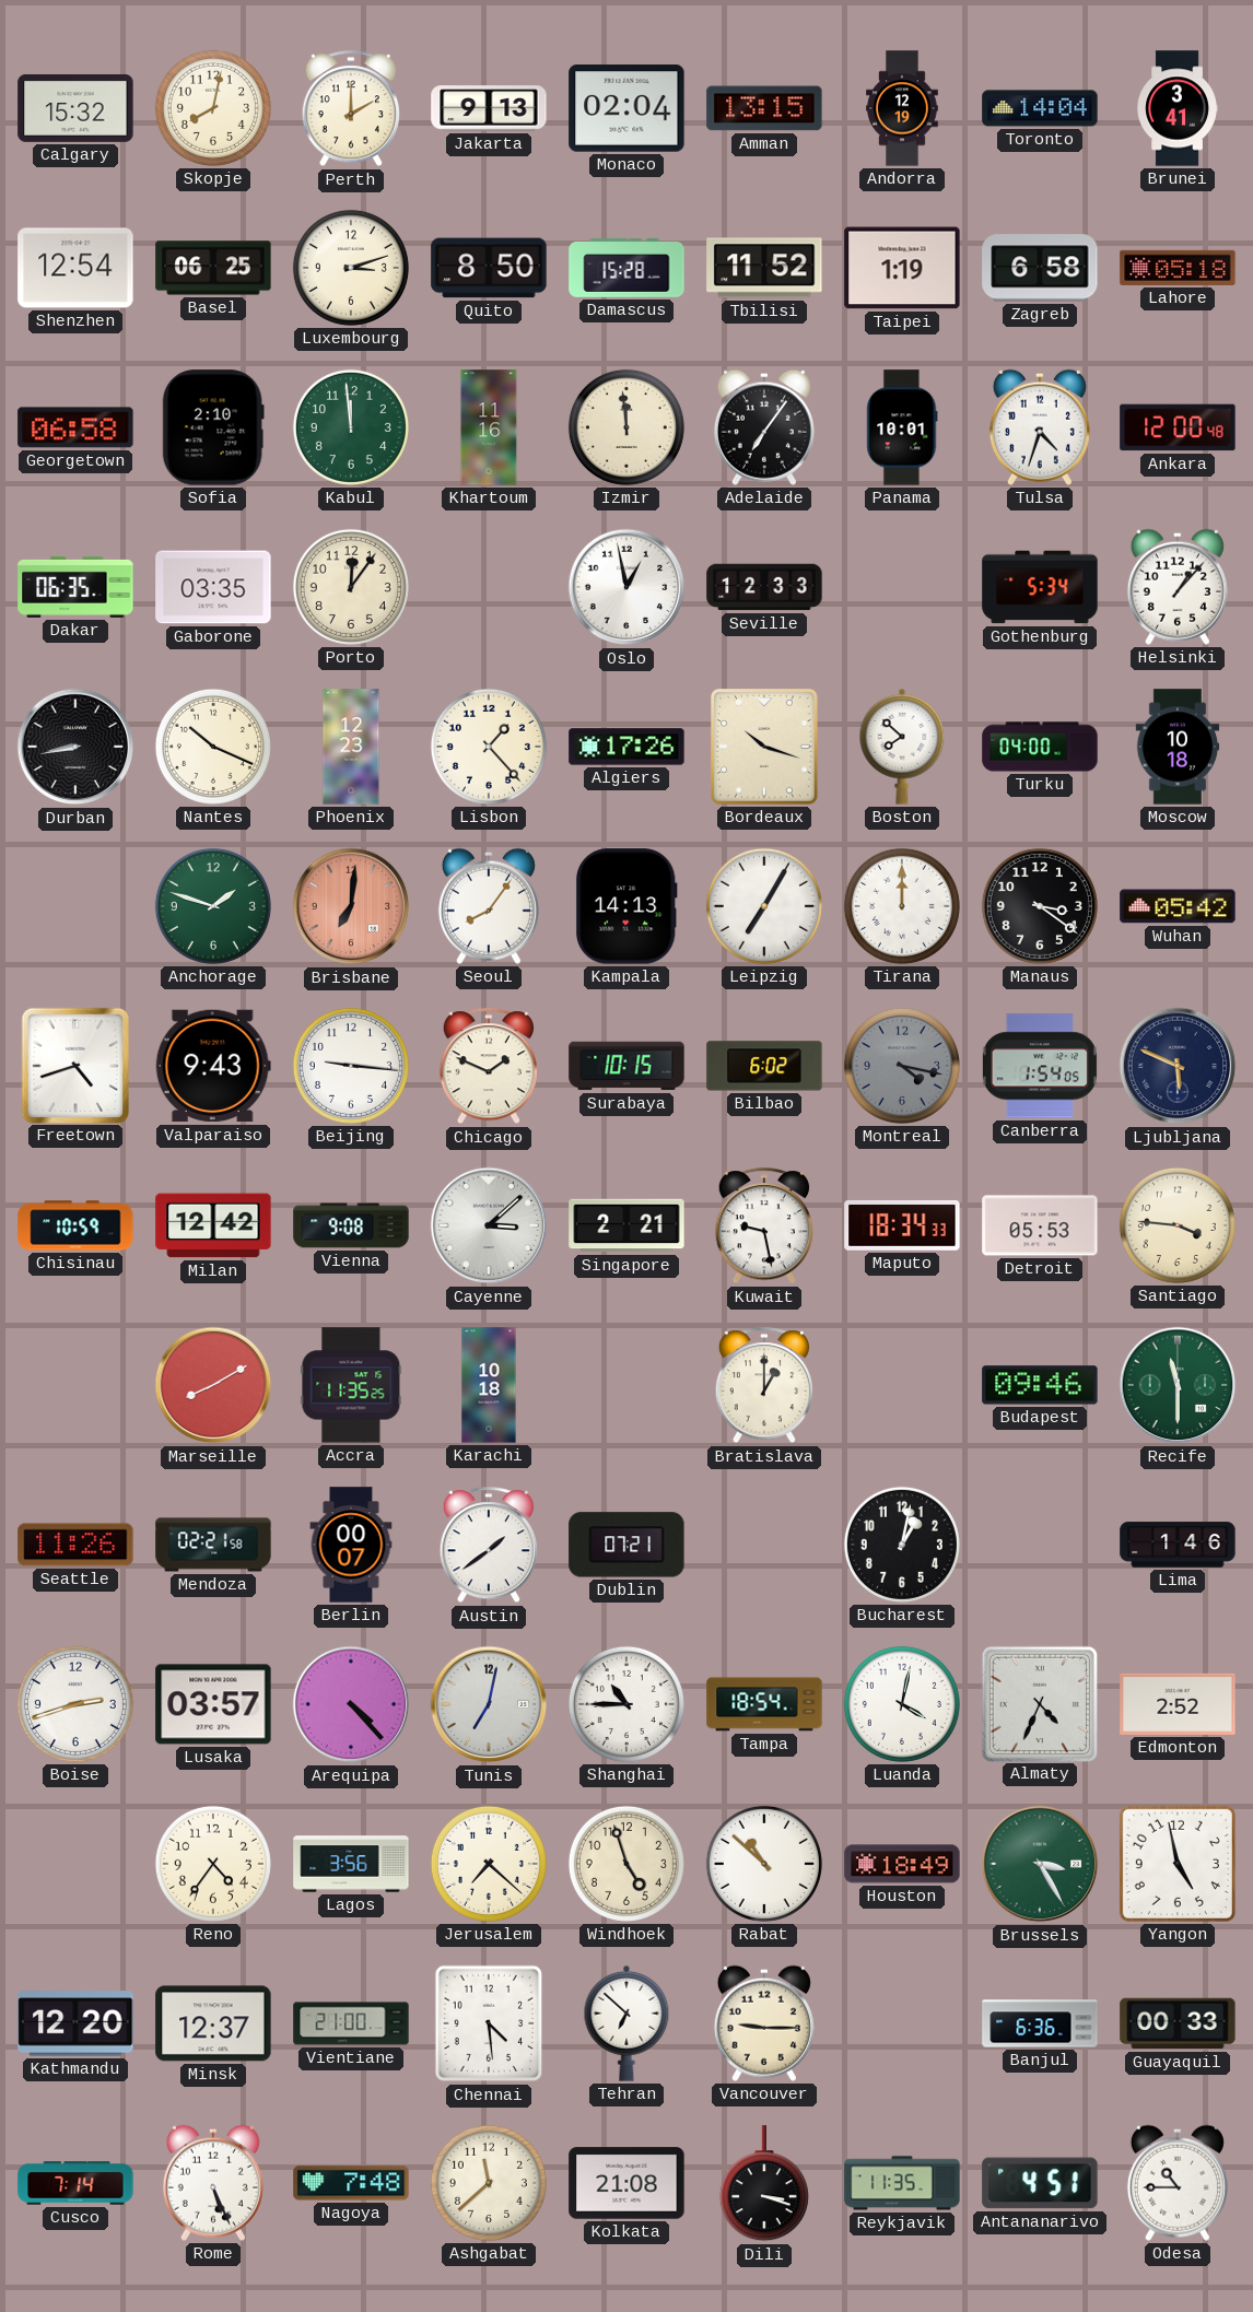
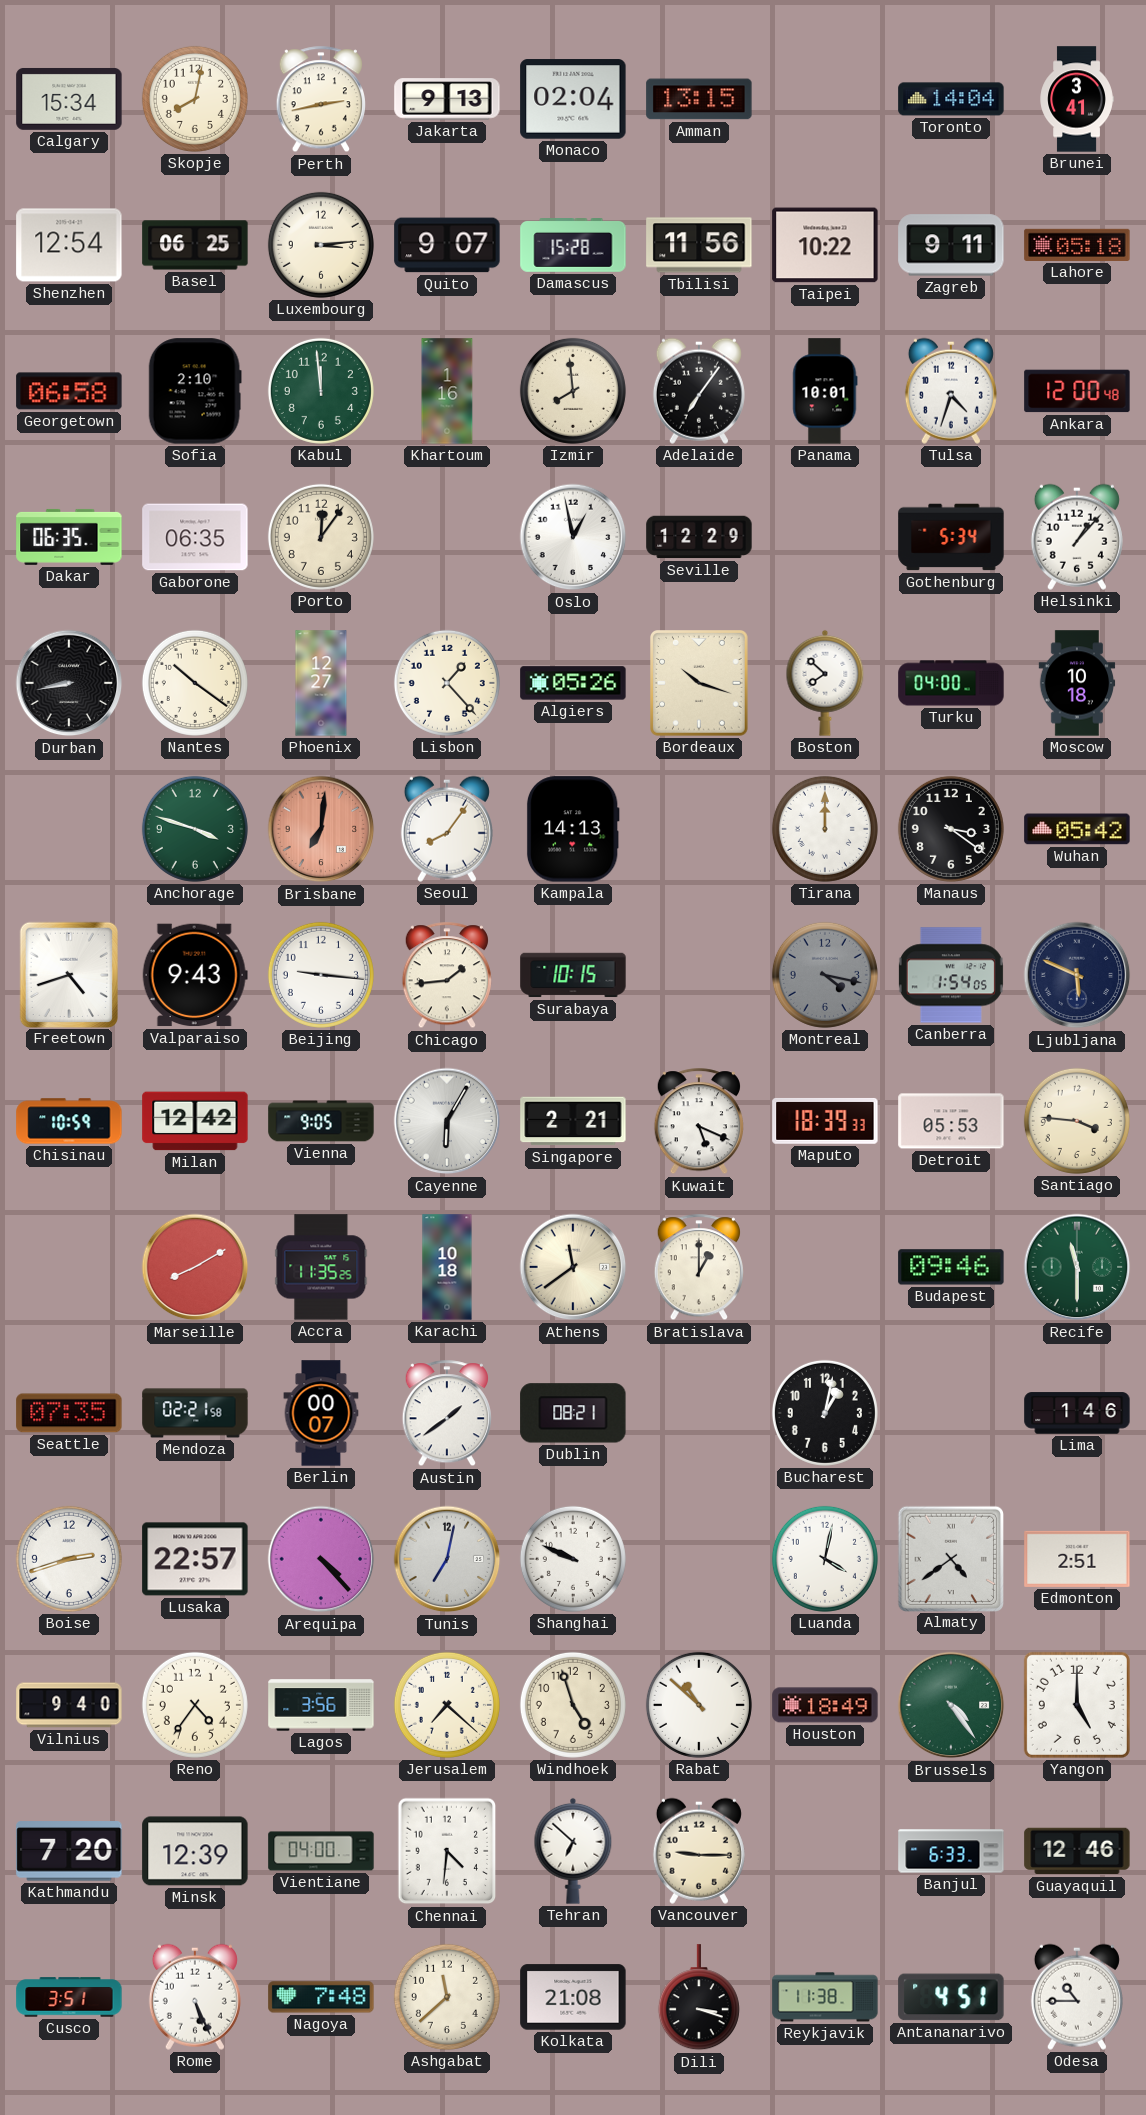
Calgary: 15:32 -> 15:34
Perth: 2:00 -> 2:43
Andorra: 12:19 -> none
Luxembourg: 3:12 -> 3:14
Quito: 8:50 -> 9:07
Tbilisi: 11:52 -> 11:56
Taipei: 1:19 -> 10:22
Zagreb: 6:58 -> 9:11
Khartoum: 11:16 -> 1:16
Izmir: 11:59 -> 7:59
Gaborone: 03:35 -> 06:35
Seville: 12:33 -> 12:29
Nantes: 10:19 -> 10:21
Phoenix: 12:23 -> 12:27
Algiers: 17:26 -> 05:26
Anchorage: 1:48 -> 3:48
Leipzig: 7:05 -> none
Chicago: 1:49 -> 1:44
Bilbao: 6:02 -> none
Vienna: 9:08 -> 9:05
Cayenne: 3:08 -> 6:05
Kuwait: 9:28 -> 5:19
Maputo: 18:34 -> 18:39
Athens: none -> 11:39
Seattle: 11:26 -> 07:35
Dublin: 07:21 -> 08:21
Lusaka: 03:57 -> 22:57
Shanghai: 10:45 -> 9:49
Tampa: 18:54 -> none
Almaty: 4:34 -> 4:39
Edmonton: 2:52 -> 2:51
Vilnius: none -> 9:40
Brussels: 3:25 -> 4:24
Yangon: 4:58 -> 5:00
Kathmandu: 12:20 -> 7:20
Minsk: 12:37 -> 12:39
Vientiane: 21:00 -> 04:00
Chennai: 4:29 -> 4:31
Banjul: 6:36 -> 6:33
Guayaquil: 00:33 -> 12:46
Cusco: 7:14 -> 3:51
Reykjavik: 11:35 -> 11:38
